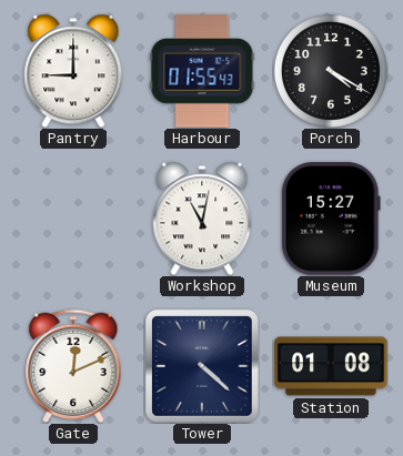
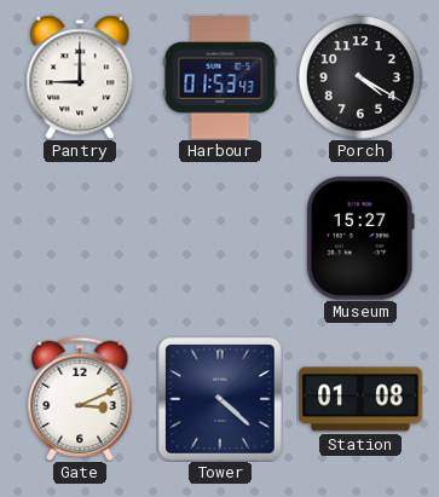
Harbour: 01:55 -> 01:53
Workshop: 11:02 -> none
Gate: 12:11 -> 3:11
